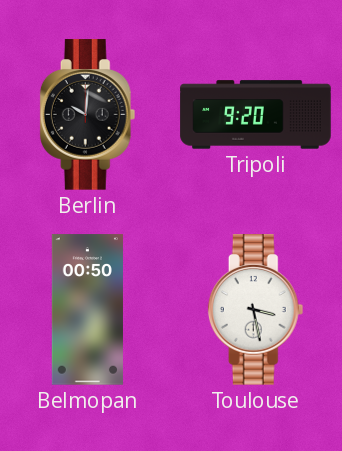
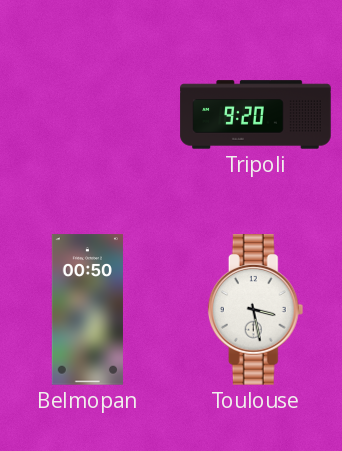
Berlin: 10:01 -> none
